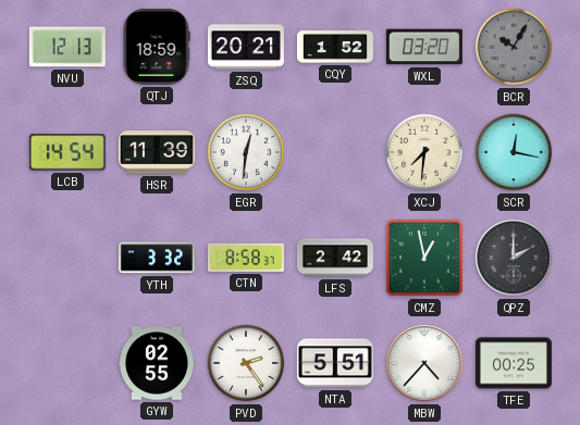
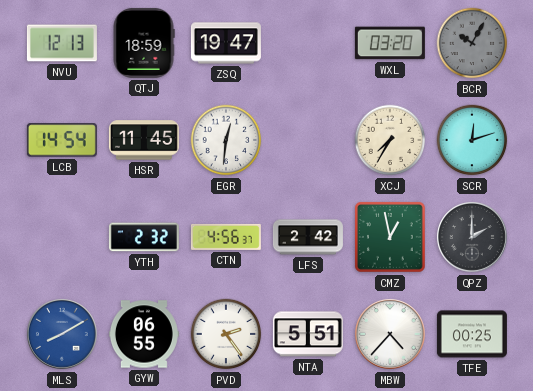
ZSQ: 20:21 -> 19:47
CQY: 1:52 -> none
HSR: 11:39 -> 11:45
XCJ: 7:31 -> 7:35
SCR: 12:17 -> 12:12
YTH: 3:32 -> 2:32
CTN: 8:58 -> 4:56
MLS: none -> 8:10
GYW: 02:55 -> 06:55
